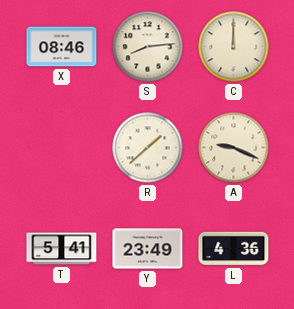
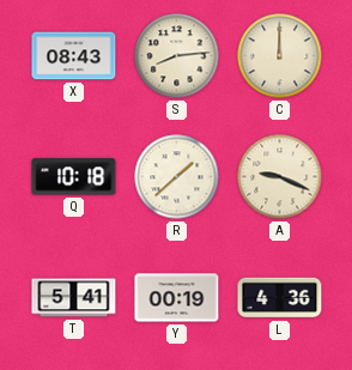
X: 08:46 -> 08:43
Q: none -> 10:18
Y: 23:49 -> 00:19
